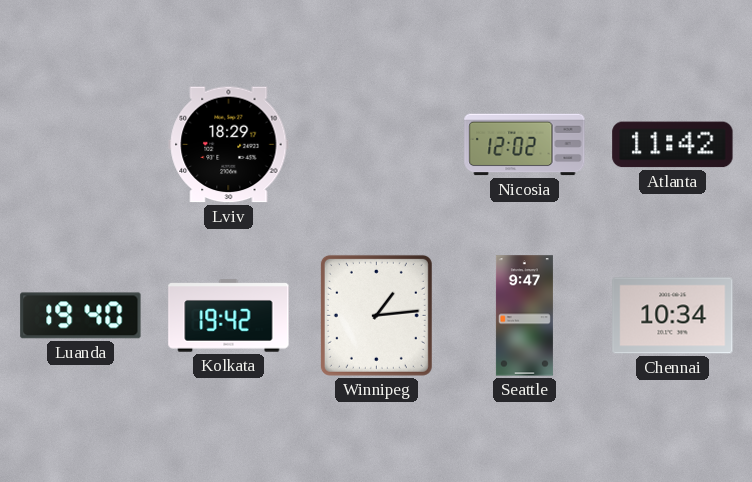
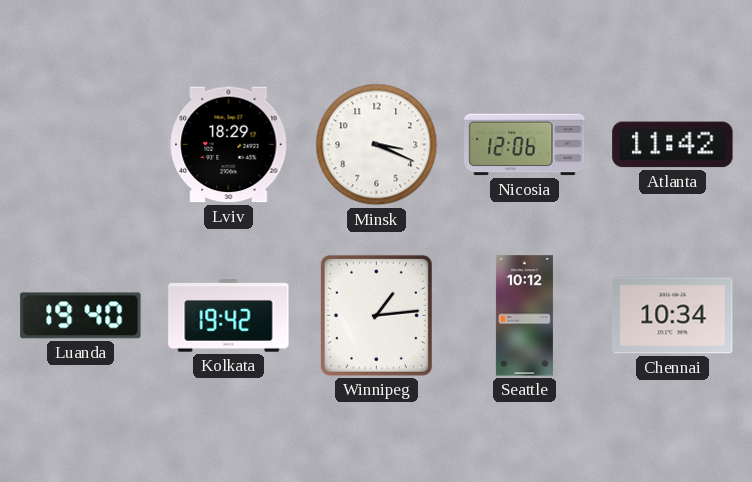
Minsk: none -> 3:19
Nicosia: 12:02 -> 12:06
Seattle: 9:47 -> 10:12
